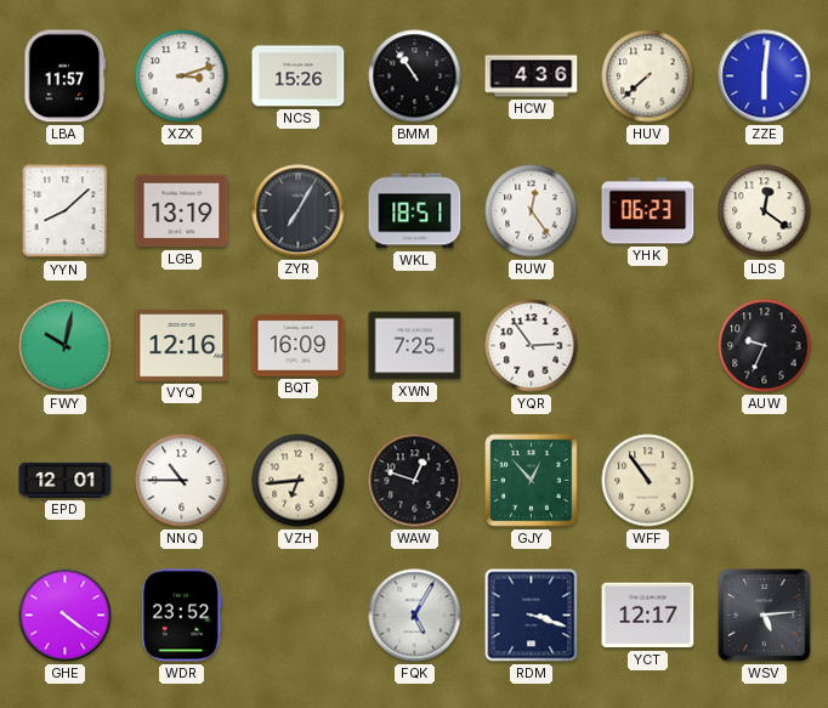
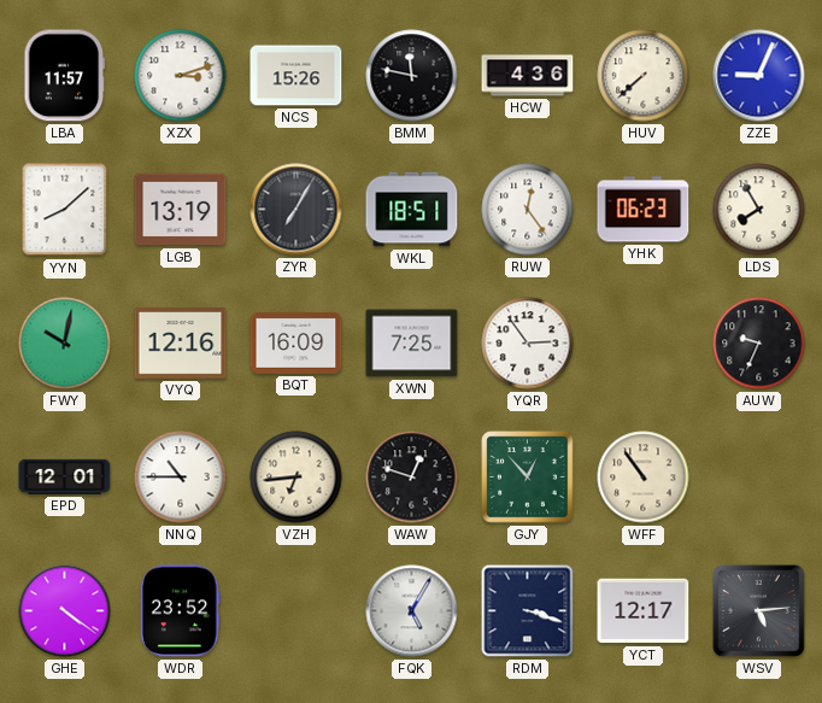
BMM: 10:54 -> 11:47
ZZE: 6:01 -> 9:04
LDS: 12:21 -> 7:55
